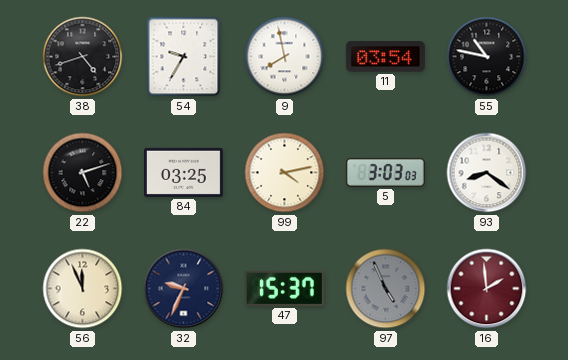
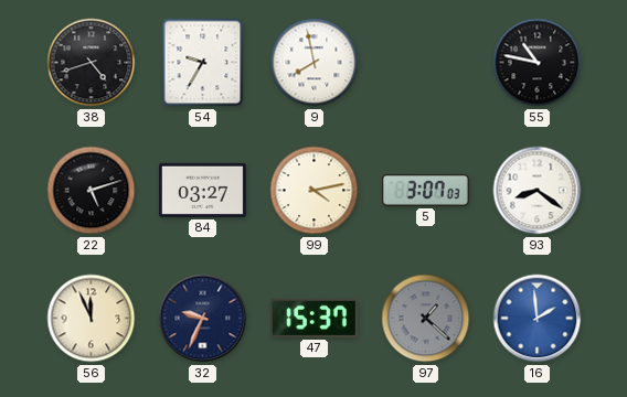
11: 03:54 -> none
84: 03:25 -> 03:27
5: 3:03 -> 3:07
97: 4:56 -> 1:22
16 dial: burgundy -> blue
